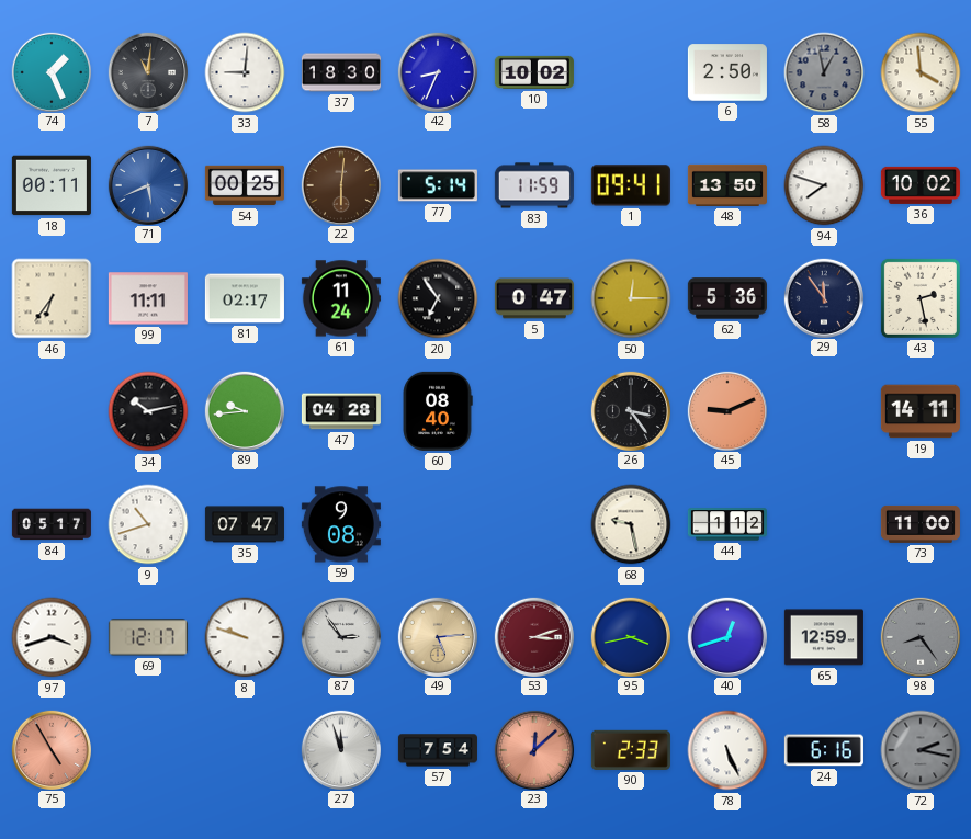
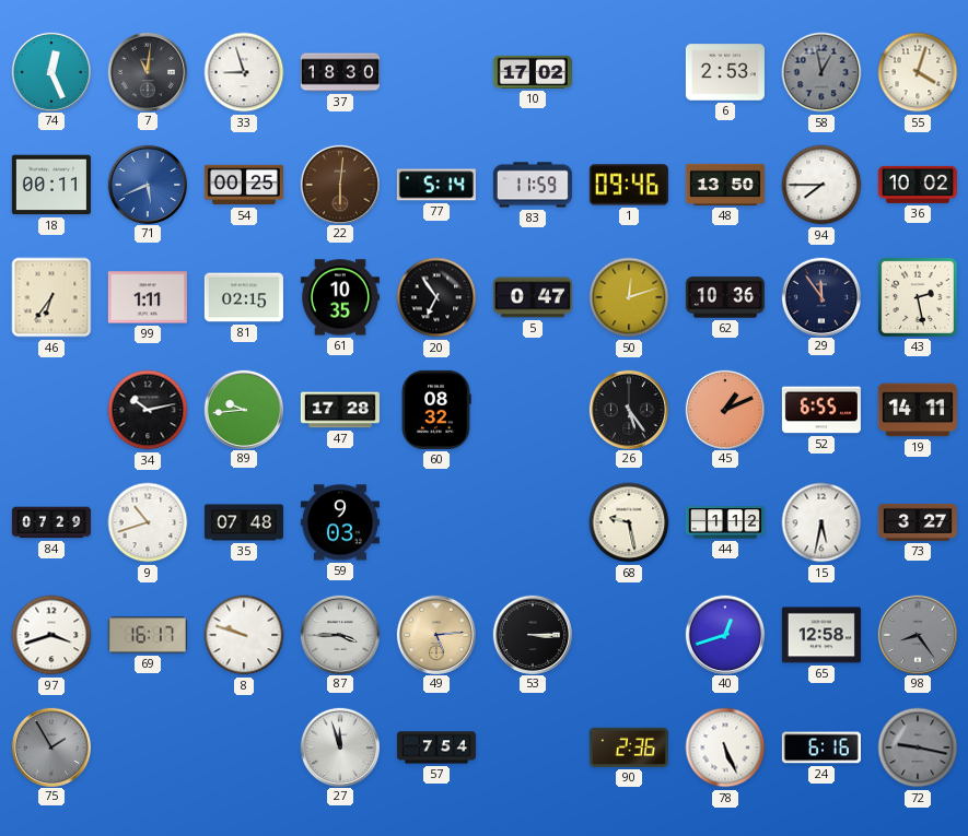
74: 1:26 -> 12:26
33: 9:01 -> 8:57
42: 8:34 -> none
10: 10:02 -> 17:02
6: 2:50 -> 2:53
55: 3:59 -> 4:03
1: 09:41 -> 09:46
94: 7:48 -> 7:45
99: 11:11 -> 1:11
81: 02:17 -> 02:15
61: 11:24 -> 10:35
50: 12:15 -> 12:12
62: 5:36 -> 10:36
47: 04:28 -> 17:28
60: 08:40 -> 08:32
26: 3:24 -> 5:24
45: 9:11 -> 1:11
52: none -> 6:55
84: 05:17 -> 07:29
35: 07:47 -> 07:48
59: 9:08 -> 9:03
15: none -> 5:32
73: 11:00 -> 3:27
69: 12:17 -> 16:17
87: 2:54 -> 3:45
53: 3:12 -> 3:15
53 dial: burgundy -> black
95: 3:43 -> none
65: 12:59 -> 12:58
75: 4:55 -> 1:55
75 dial: salmon -> grey
23: 12:08 -> none
90: 2:33 -> 2:36
72: 2:17 -> 9:17
